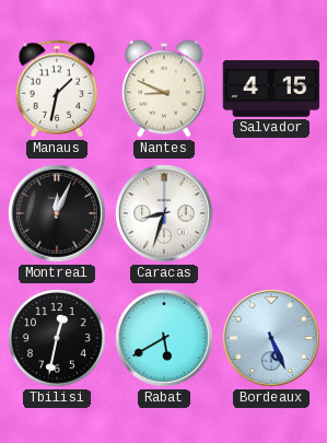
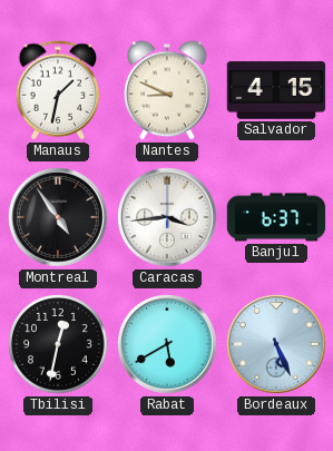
Montreal: 12:04 -> 4:54
Caracas: 8:33 -> 3:44
Banjul: none -> 6:37
